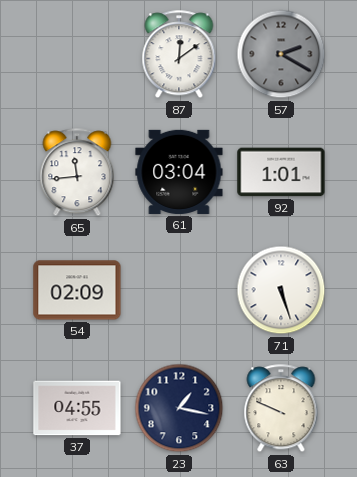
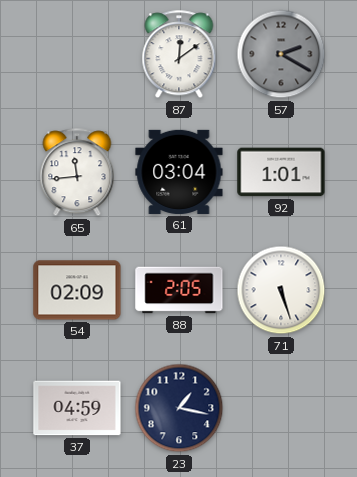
88: none -> 2:05
37: 04:55 -> 04:59
63: 9:49 -> none
